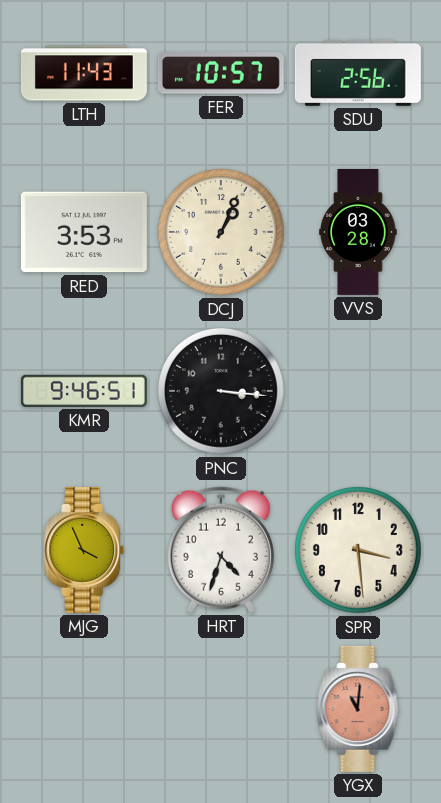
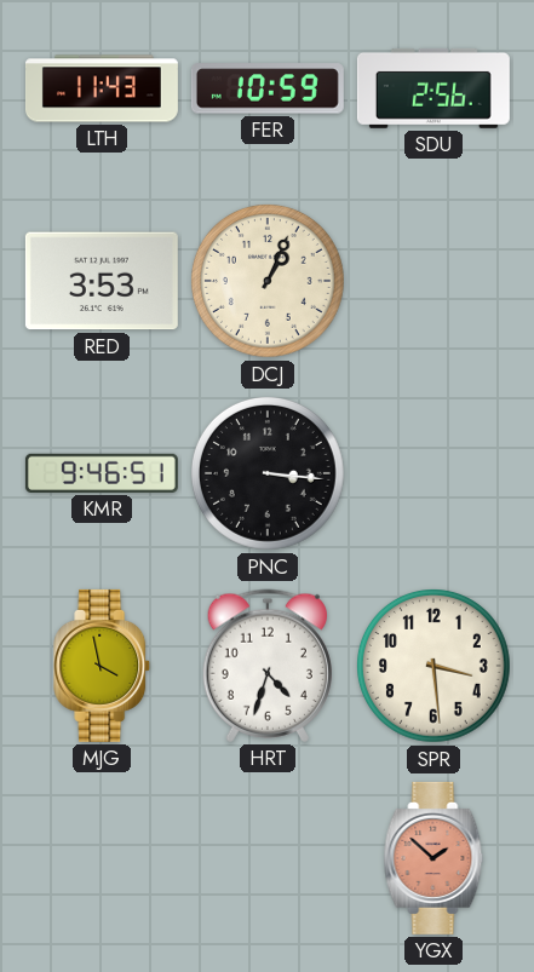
FER: 10:57 -> 10:59
VVS: 03:28 -> none
MJG: 3:56 -> 3:58
YGX: 11:01 -> 1:52
